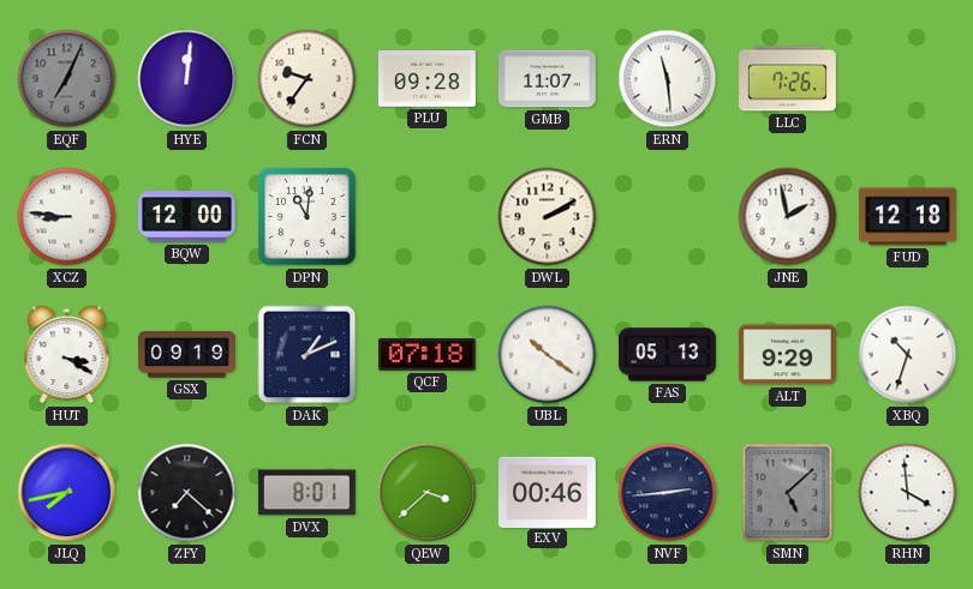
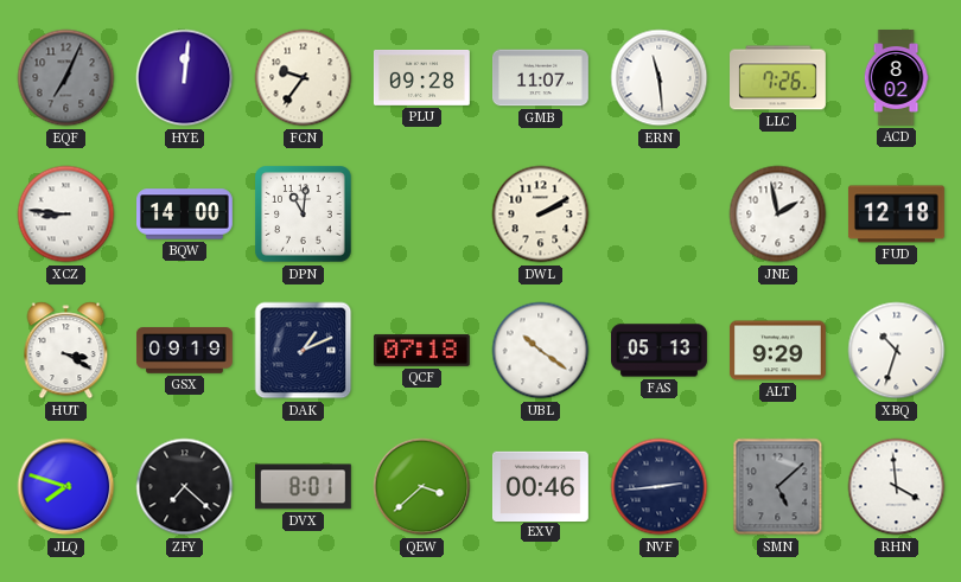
ACD: none -> 8:02
BQW: 12:00 -> 14:00
JLQ: 7:43 -> 7:48
